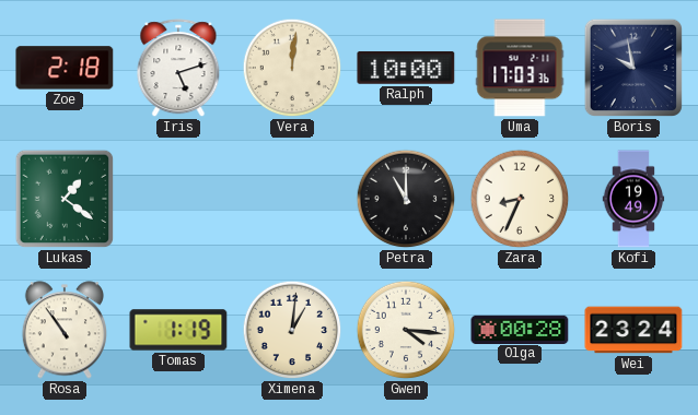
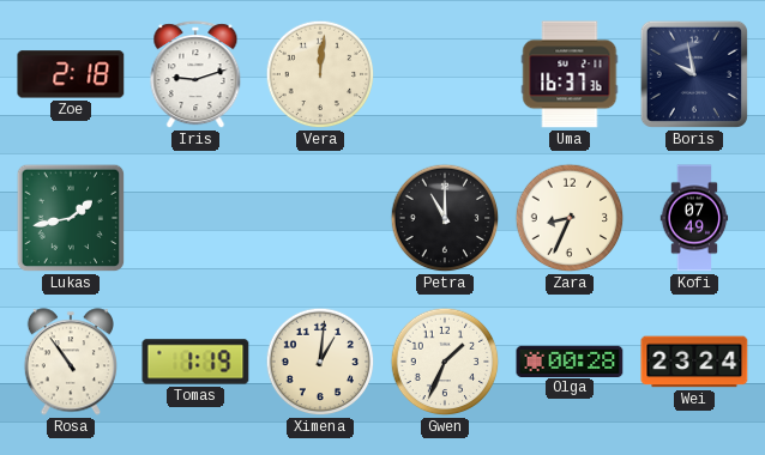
Iris: 5:12 -> 9:12
Ralph: 10:00 -> none
Uma: 17:03 -> 16:37
Lukas: 1:21 -> 1:43
Kofi: 19:49 -> 07:49
Gwen: 4:16 -> 1:34
